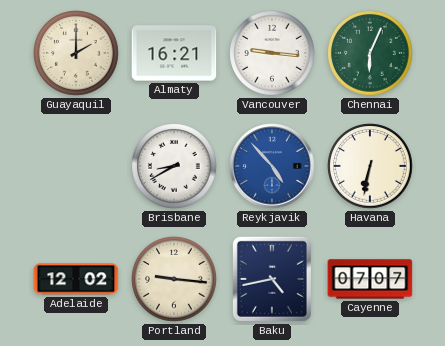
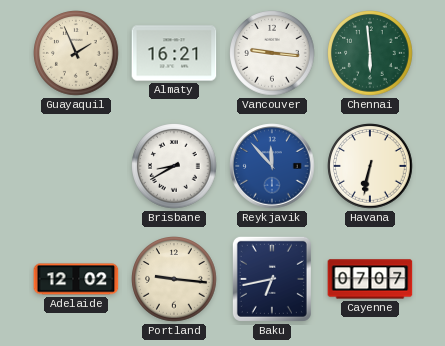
Guayaquil: 2:00 -> 1:56
Chennai: 6:04 -> 5:59
Reykjavik: 4:53 -> 11:53
Baku: 4:43 -> 6:43
